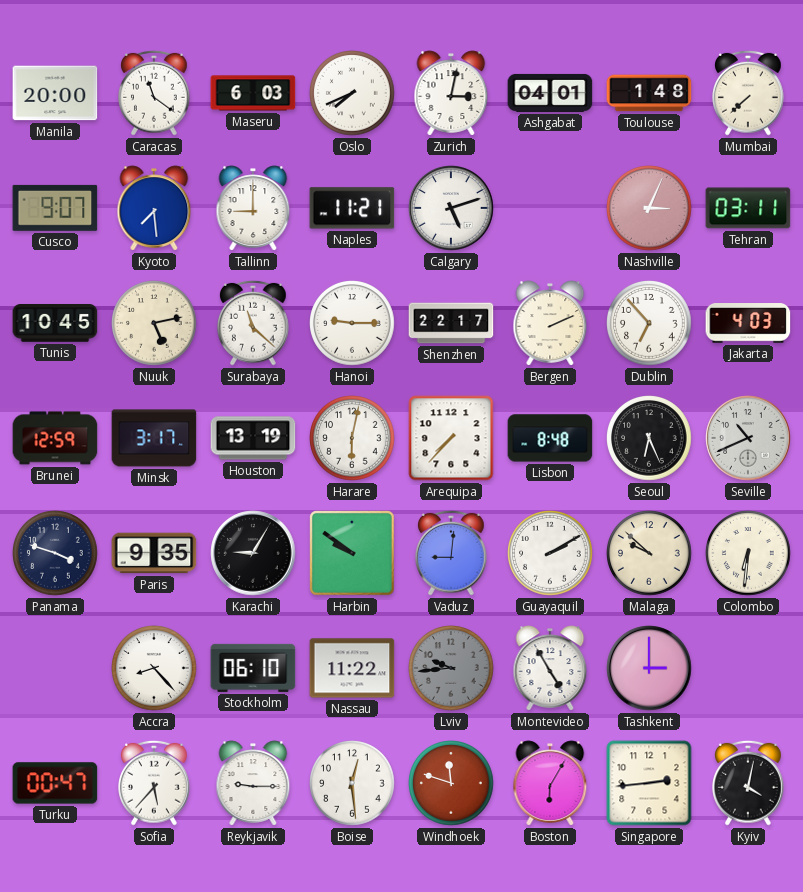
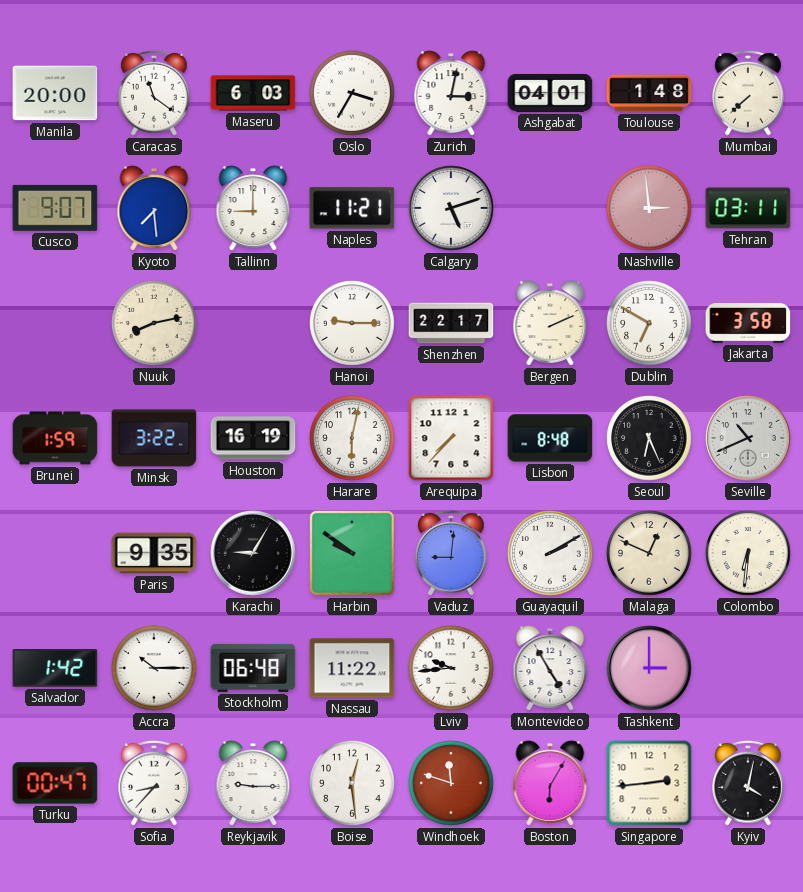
Oslo: 7:41 -> 3:35
Nashville: 3:04 -> 2:59
Tunis: 10:45 -> none
Nuuk: 5:13 -> 8:13
Surabaya: 11:22 -> none
Dublin: 6:53 -> 6:50
Jakarta: 4:03 -> 3:58
Brunei: 12:59 -> 1:59
Minsk: 3:17 -> 3:22
Houston: 13:19 -> 16:19
Panama: 3:48 -> none
Malaga: 9:52 -> 12:49
Salvador: none -> 1:42
Accra: 8:23 -> 10:15
Stockholm: 06:10 -> 06:48
Lviv dial: grey -> white
Sofia: 5:37 -> 8:37
